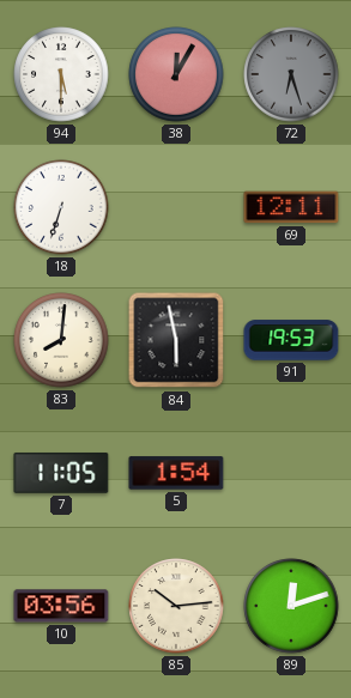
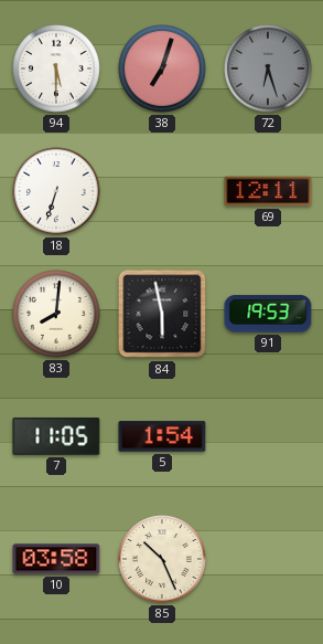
38: 12:05 -> 7:03
10: 03:56 -> 03:58
85: 10:14 -> 10:26
89: 12:12 -> none
